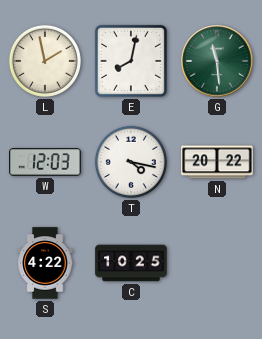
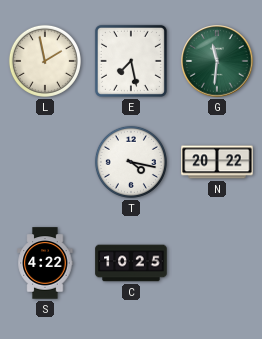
E: 8:02 -> 7:28
G: 11:29 -> 11:31
W: 12:03 -> none
